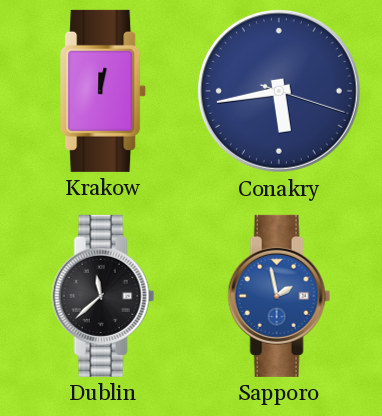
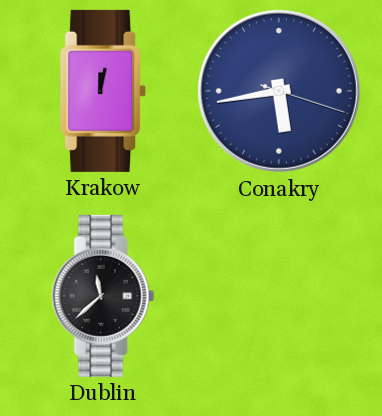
Sapporo: 1:58 -> none
